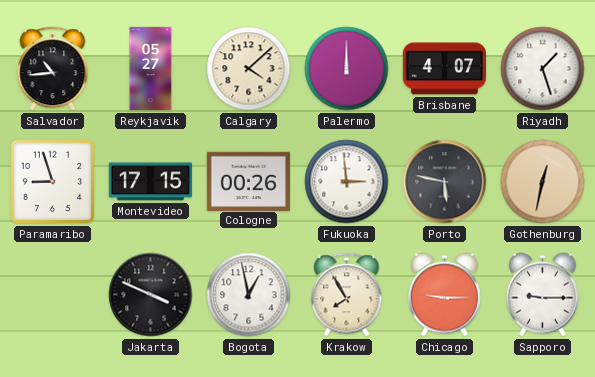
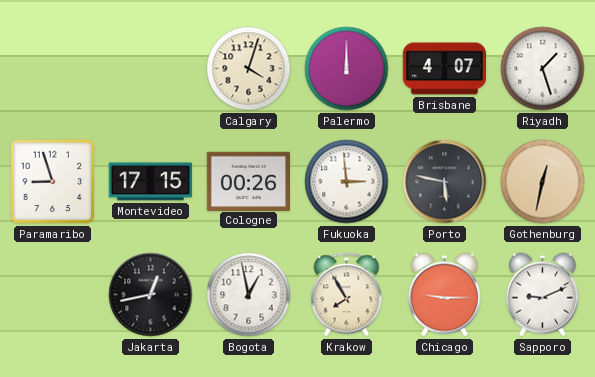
Salvador: 10:44 -> none
Reykjavik: 05:27 -> none
Calgary: 4:08 -> 4:03
Jakarta: 3:49 -> 12:43
Sapporo: 9:15 -> 9:11
